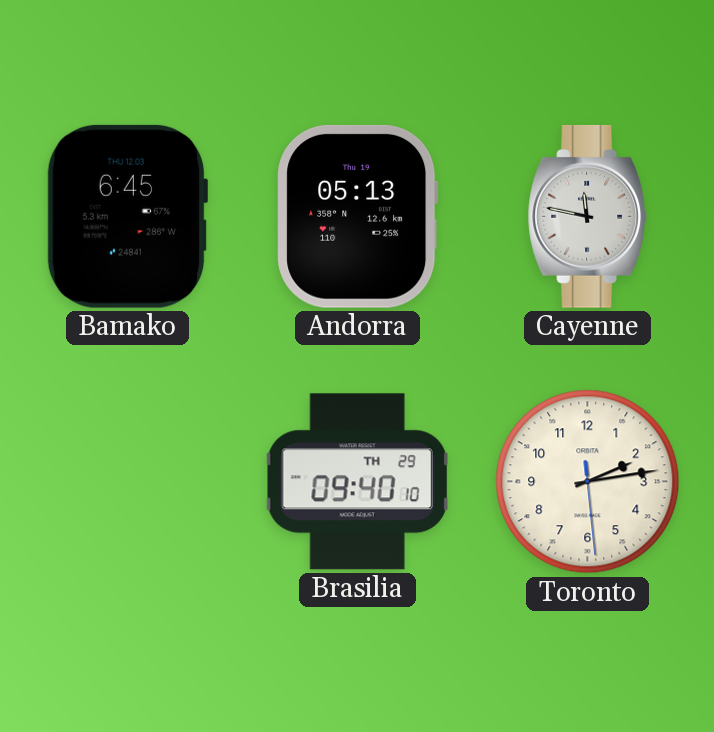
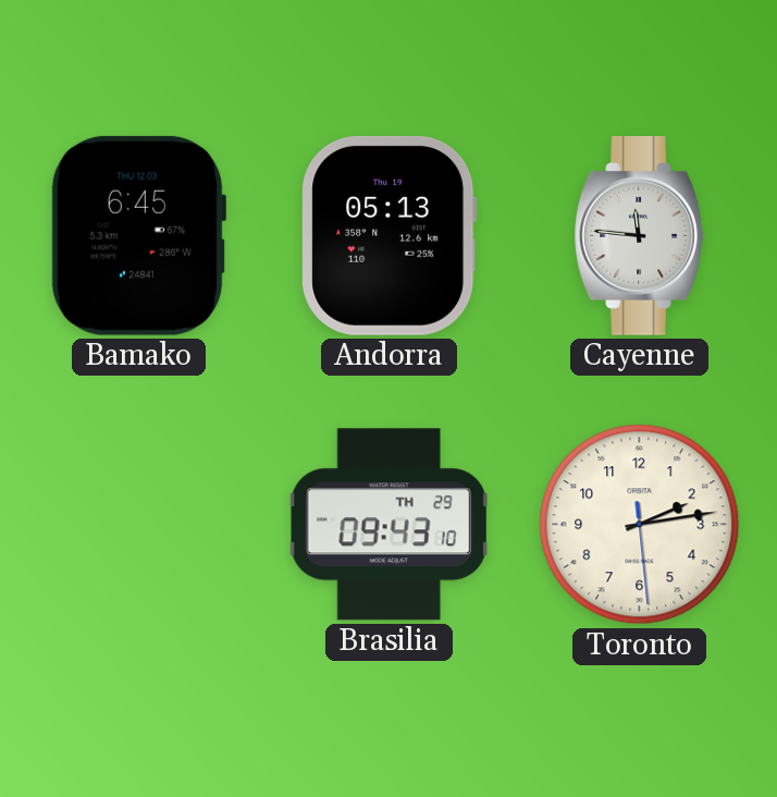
Cayenne: 11:47 -> 11:46
Brasilia: 09:40 -> 09:43
